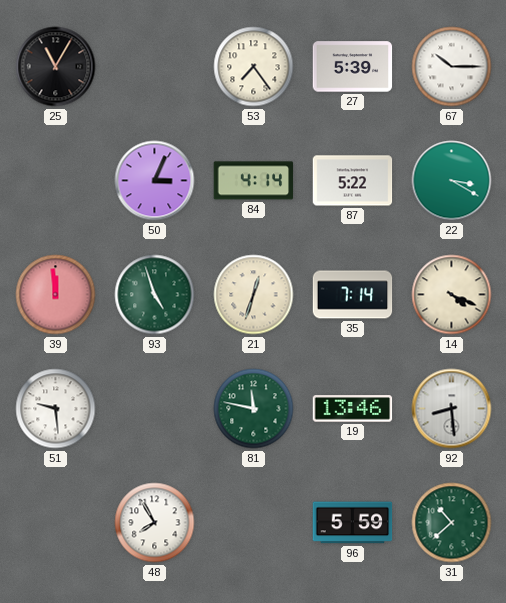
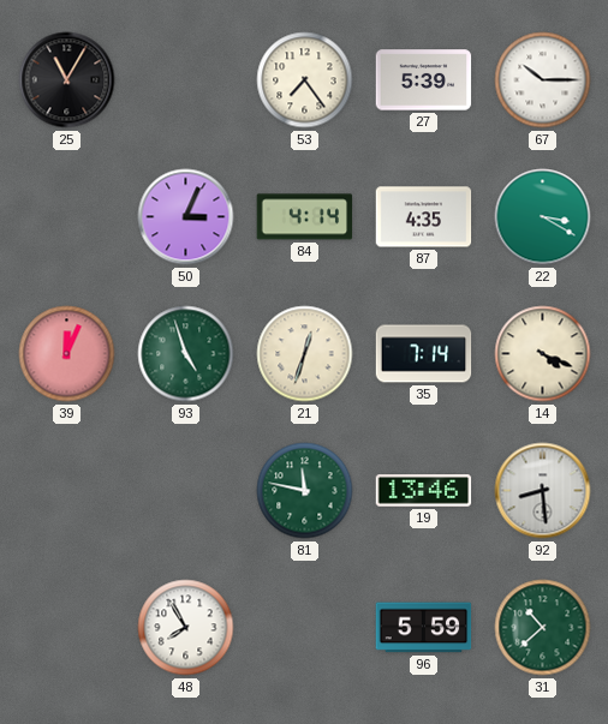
87: 5:22 -> 4:35
39: 11:59 -> 12:04
51: 9:29 -> none
